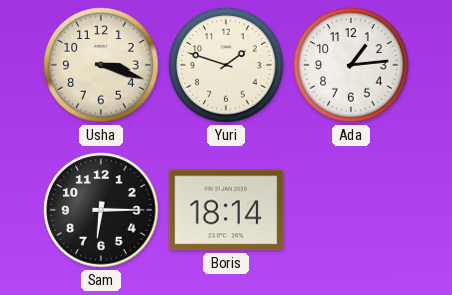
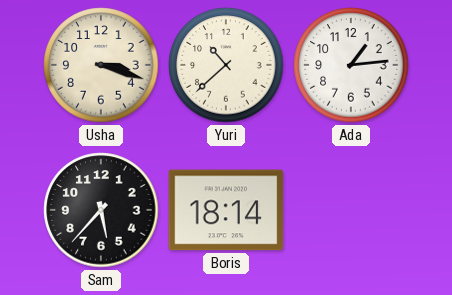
Yuri: 1:48 -> 10:38
Sam: 6:15 -> 5:37
